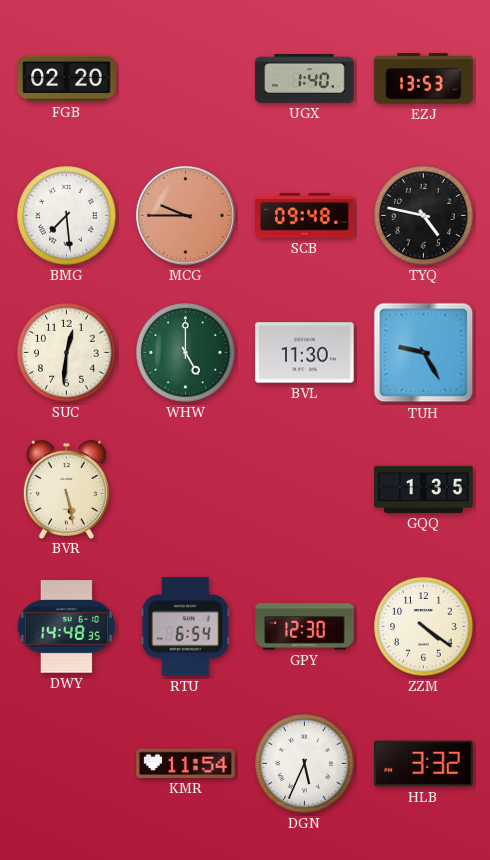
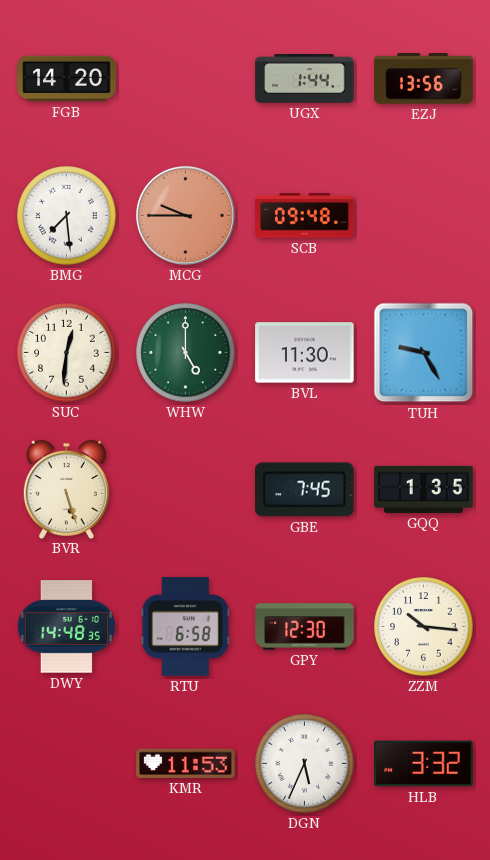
FGB: 02:20 -> 14:20
UGX: 1:40 -> 1:44
EZJ: 13:53 -> 13:56
TYQ: 4:47 -> none
BVR: 5:28 -> 5:27
GBE: none -> 7:45
RTU: 6:54 -> 6:58
ZZM: 4:21 -> 10:16
KMR: 11:54 -> 11:53
